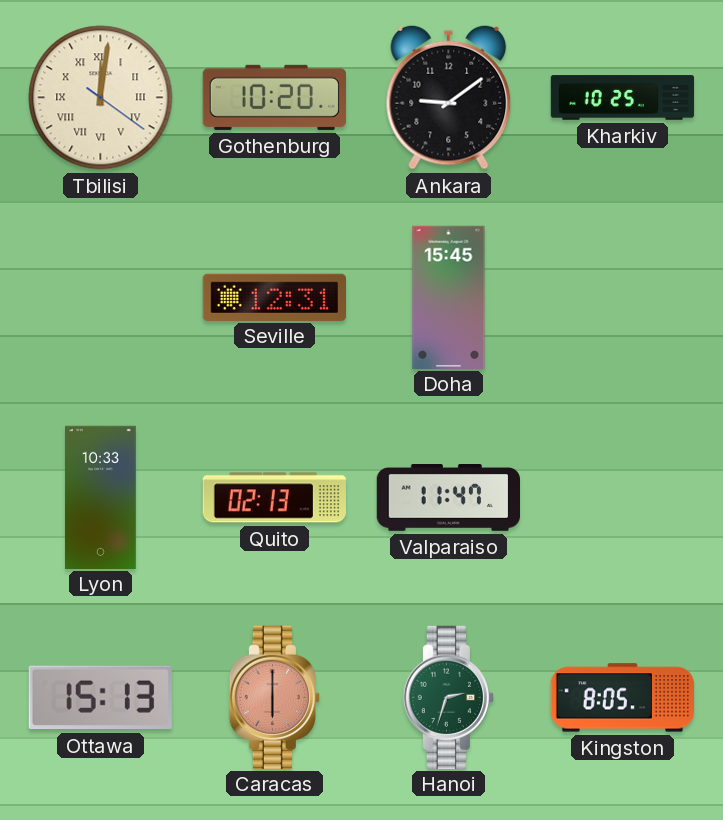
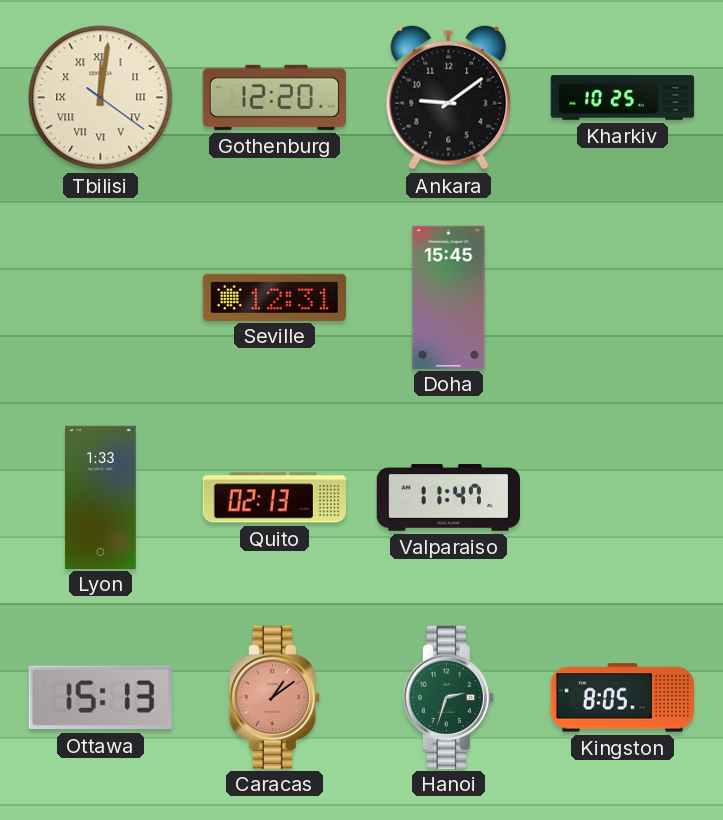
Gothenburg: 10:20 -> 12:20
Lyon: 10:33 -> 1:33
Caracas: 6:00 -> 1:09
